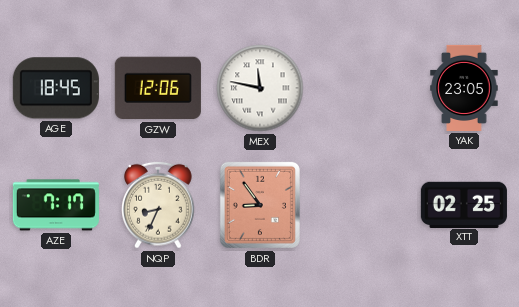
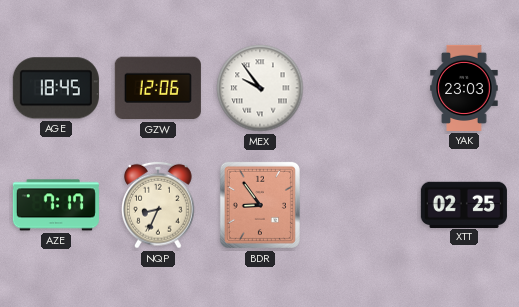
MEX: 11:47 -> 9:54
YAK: 23:05 -> 23:03
